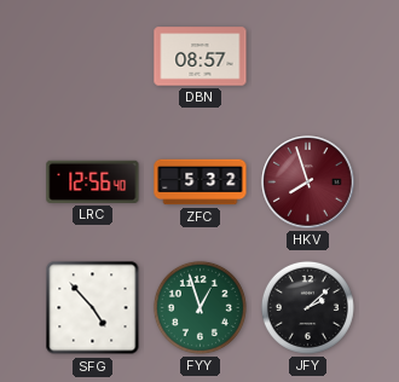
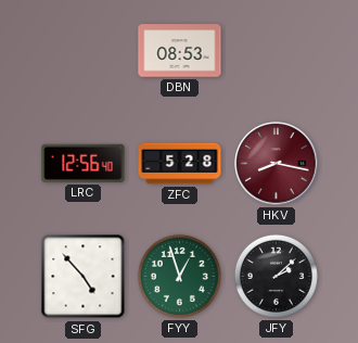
DBN: 08:57 -> 08:53
ZFC: 5:32 -> 5:28
HKV: 7:57 -> 8:17
